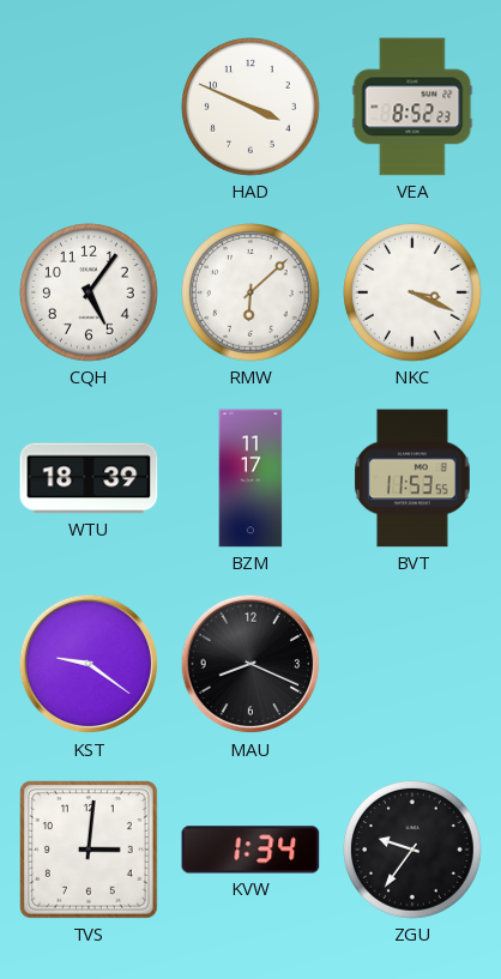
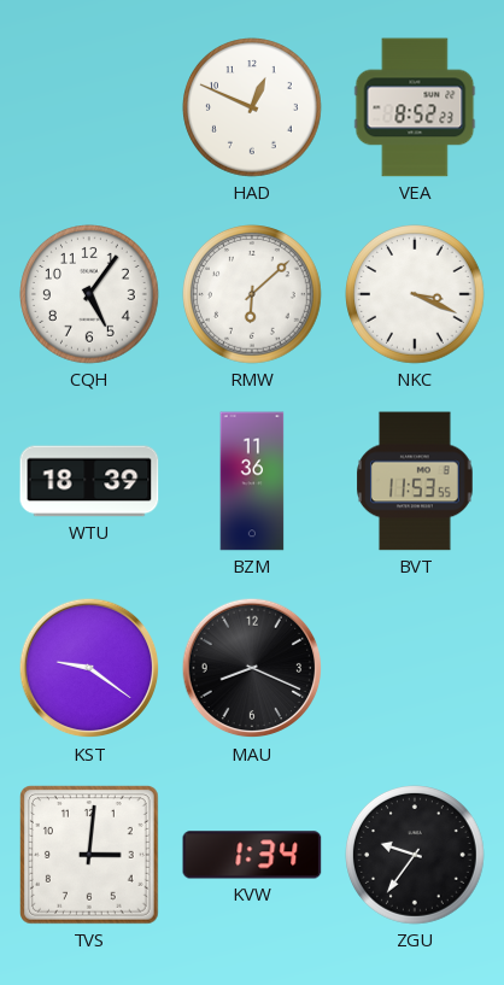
HAD: 3:49 -> 12:49
BZM: 11:17 -> 11:36
